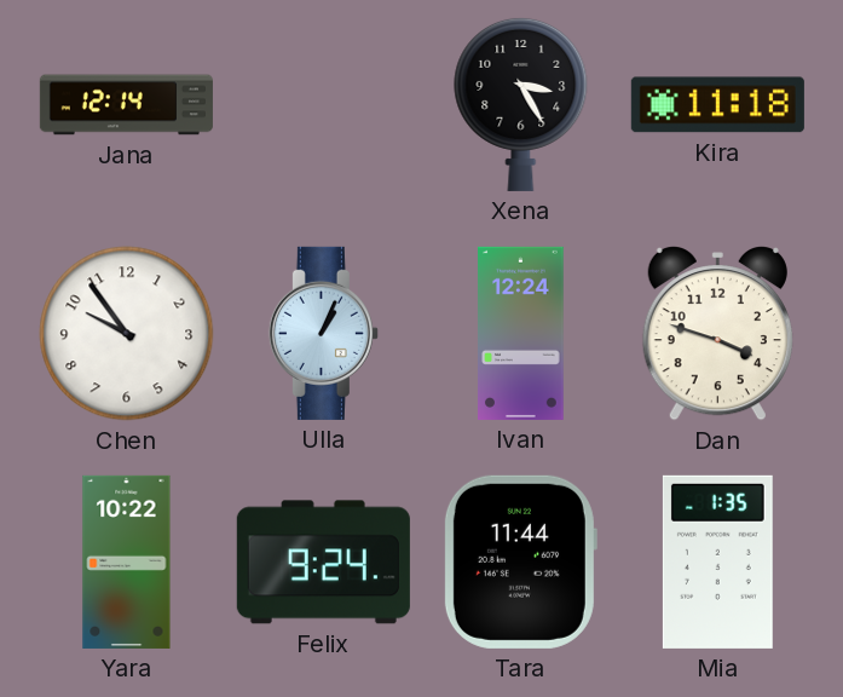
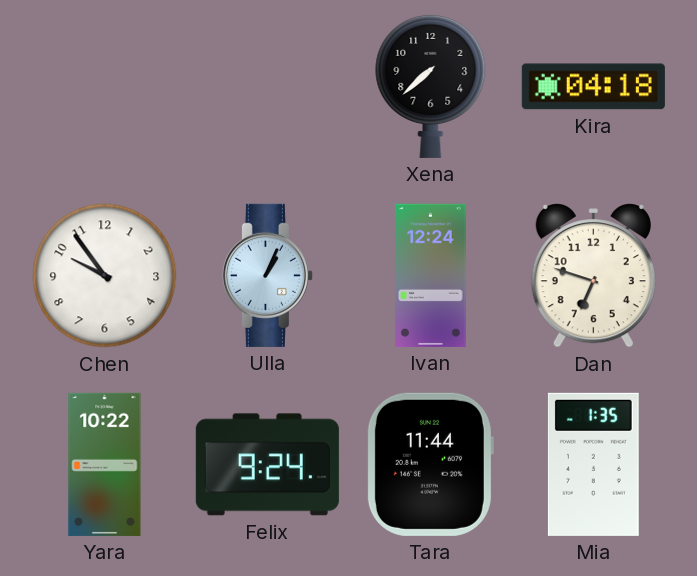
Jana: 12:14 -> none
Xena: 3:25 -> 7:38
Kira: 11:18 -> 04:18
Dan: 3:48 -> 6:48
